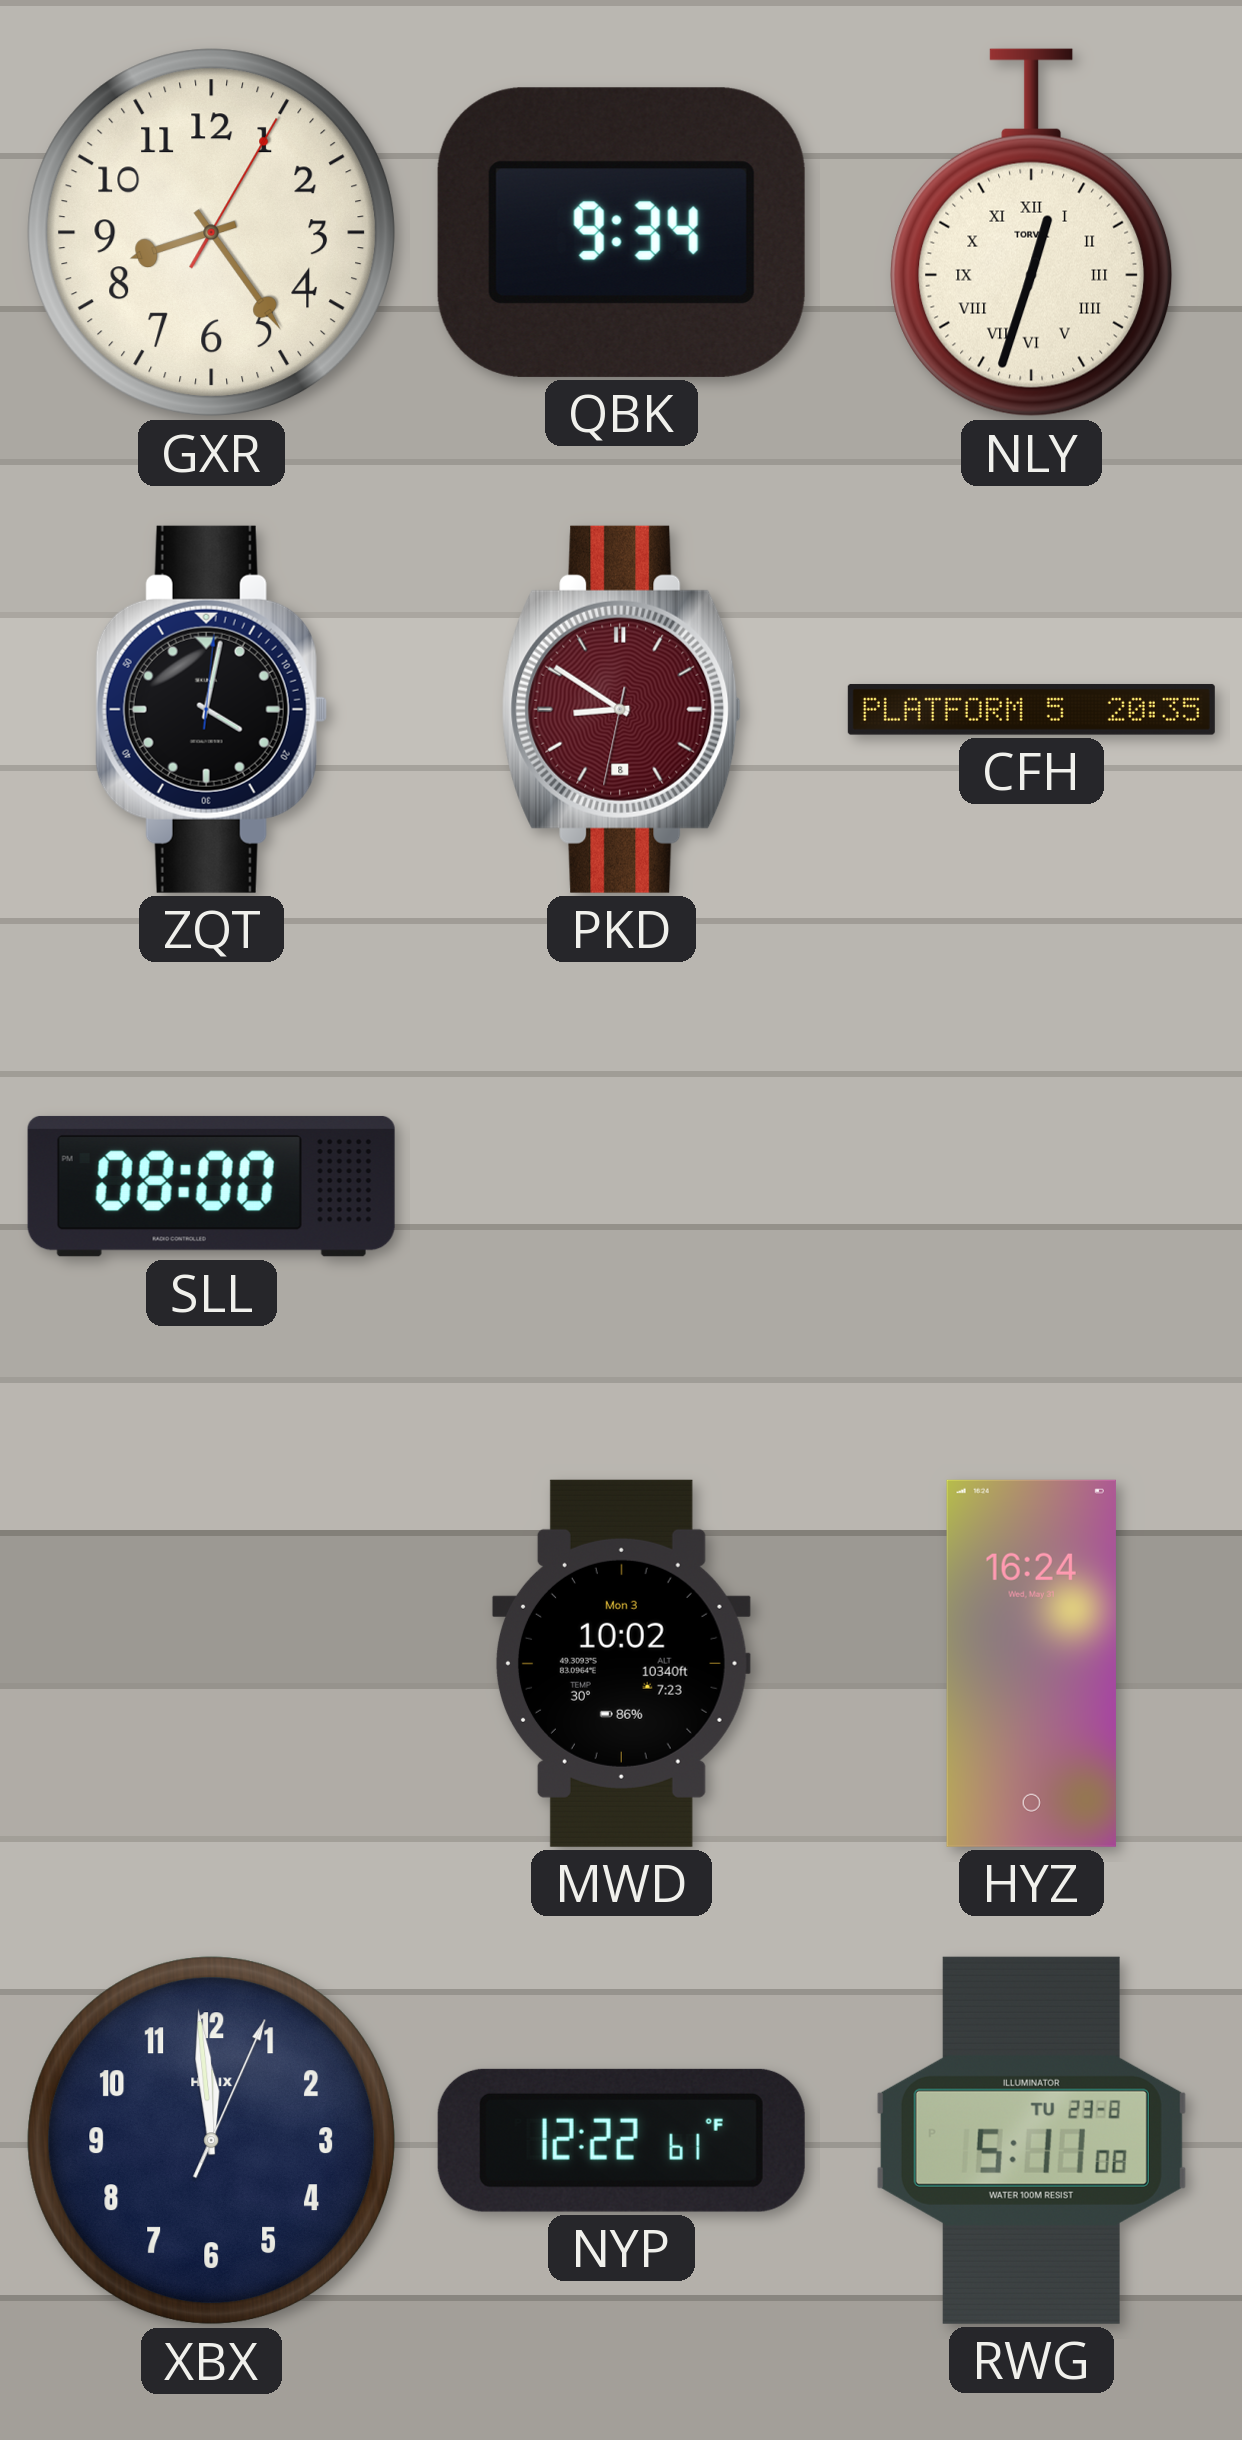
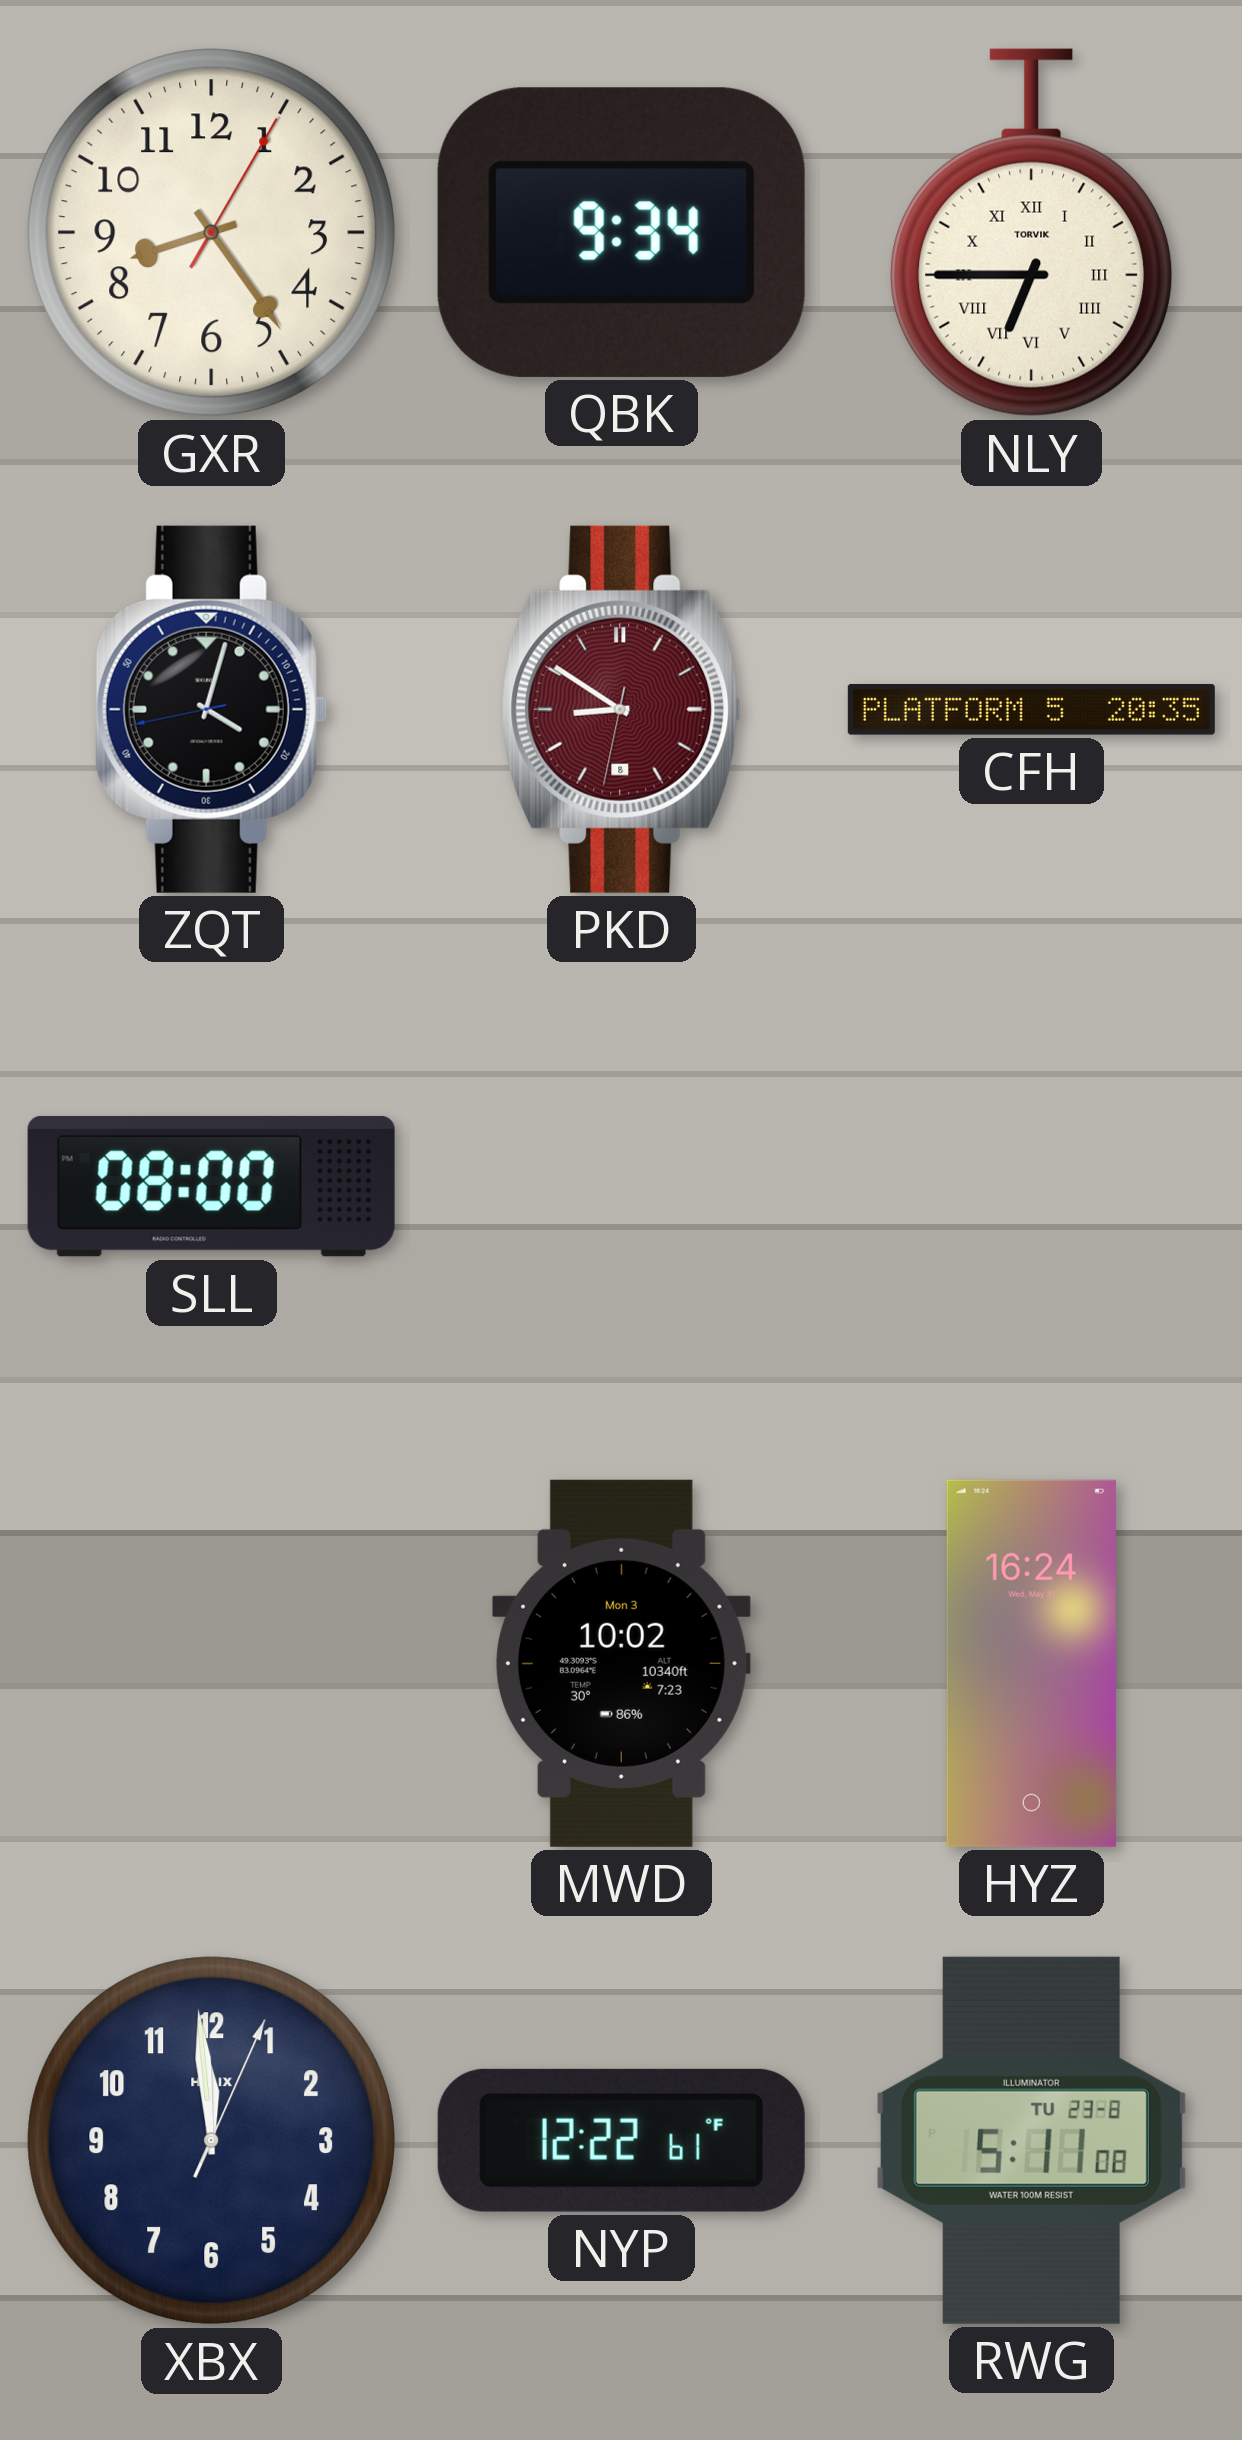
NLY: 12:33 -> 6:45
ZQT: 4:02:01 -> 4:02:43
